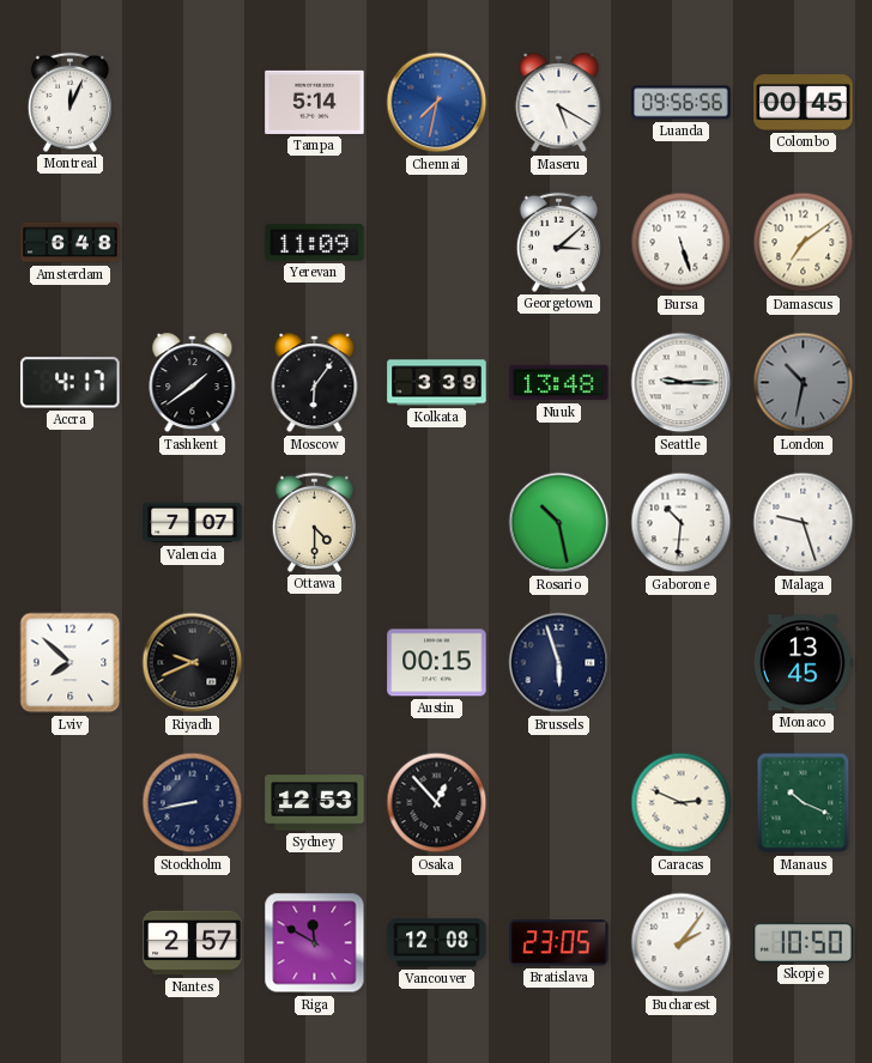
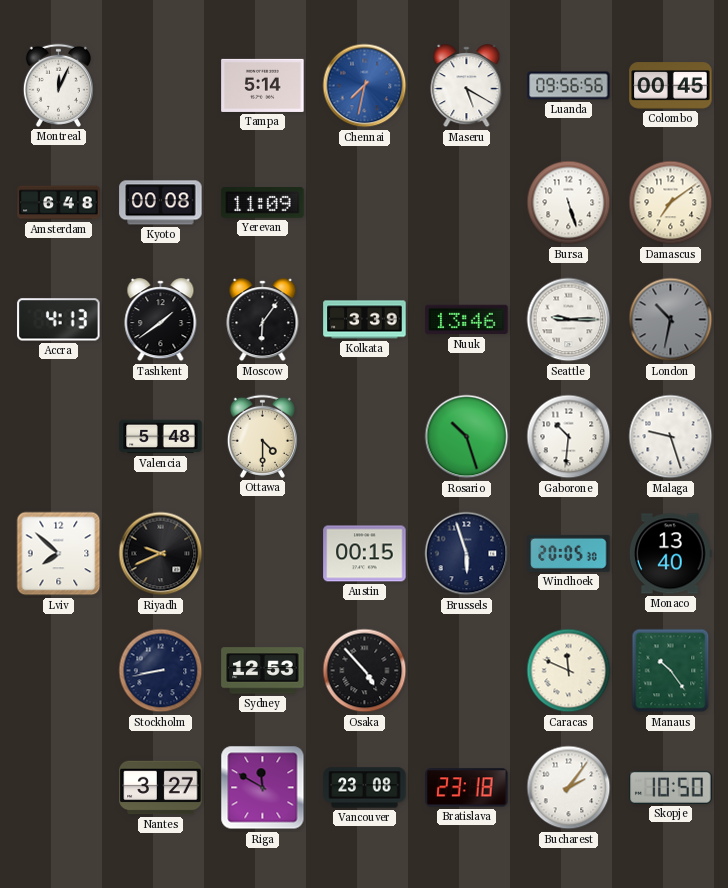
Kyoto: none -> 00:08
Georgetown: 3:08 -> none
Accra: 4:17 -> 4:13
Nuuk: 13:48 -> 13:46
Valencia: 7:07 -> 5:48
Rosario: 10:28 -> 10:27
Windhoek: none -> 20:05
Monaco: 13:45 -> 13:40
Osaka: 12:53 -> 4:53
Caracas: 2:49 -> 11:49
Manaus: 10:19 -> 10:24
Nantes: 2:57 -> 3:27
Vancouver: 12:08 -> 23:08
Bratislava: 23:05 -> 23:18
